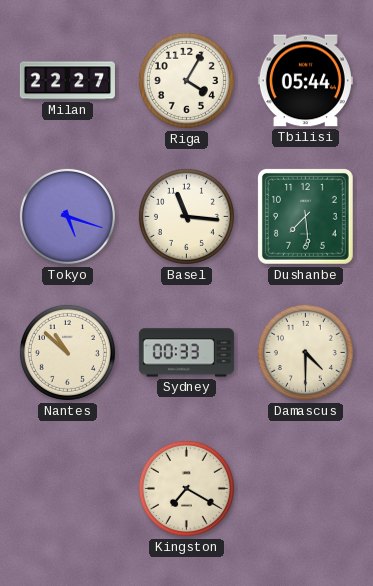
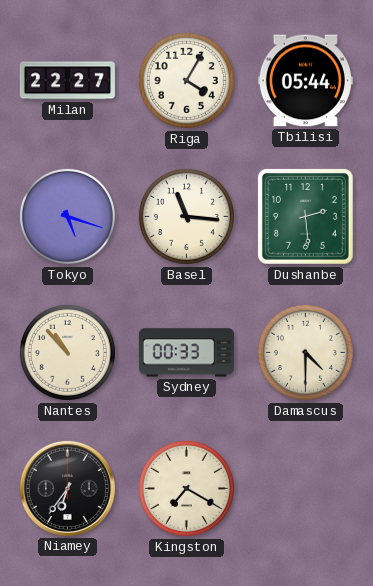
Dushanbe: 7:29 -> 2:29
Nantes: 10:52 -> 10:53
Niamey: none -> 6:36
